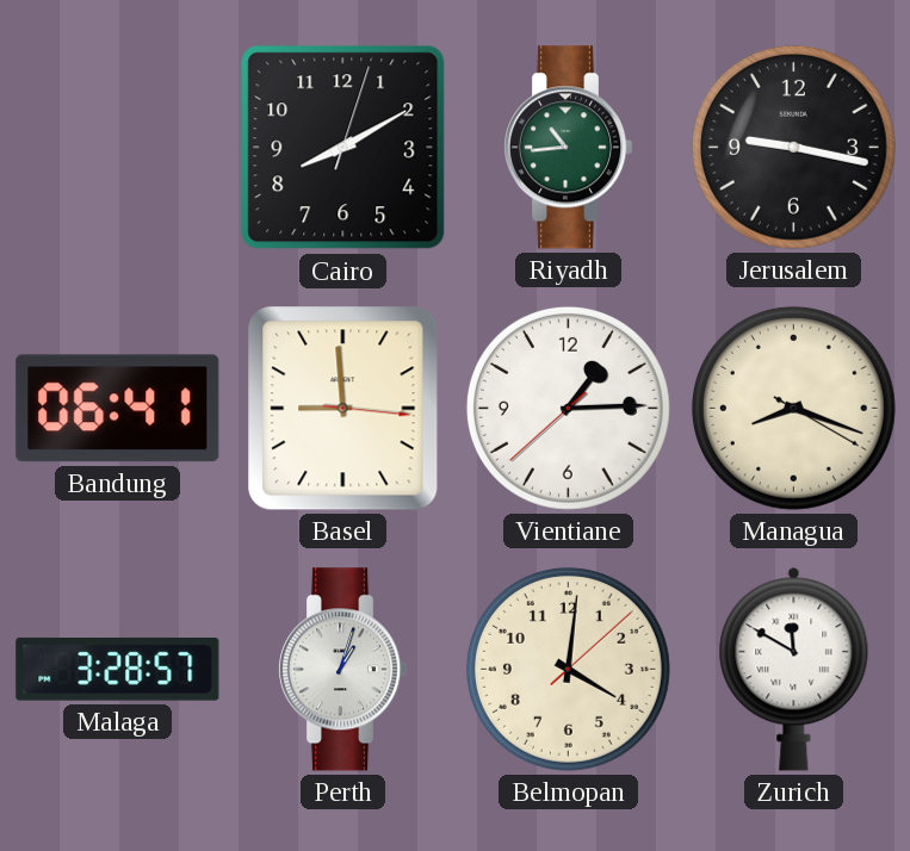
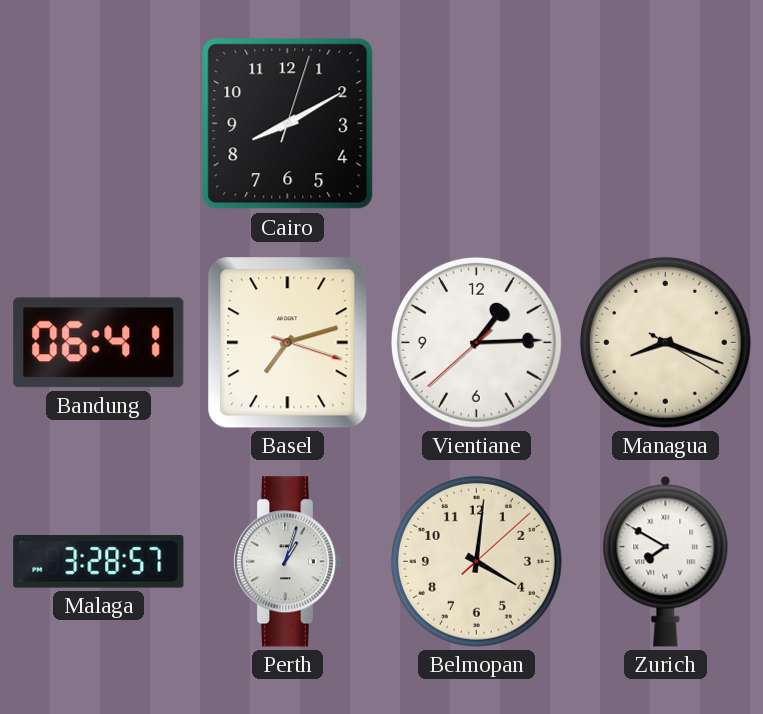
Riyadh: 10:44 -> none
Jerusalem: 9:17 -> none
Basel: 8:59 -> 7:12
Zurich: 11:50 -> 7:50
